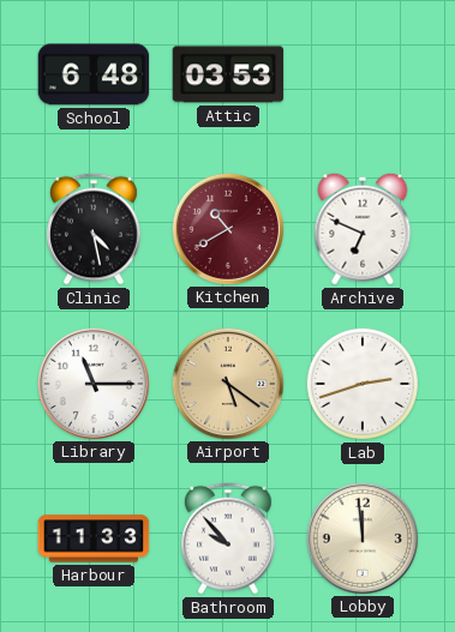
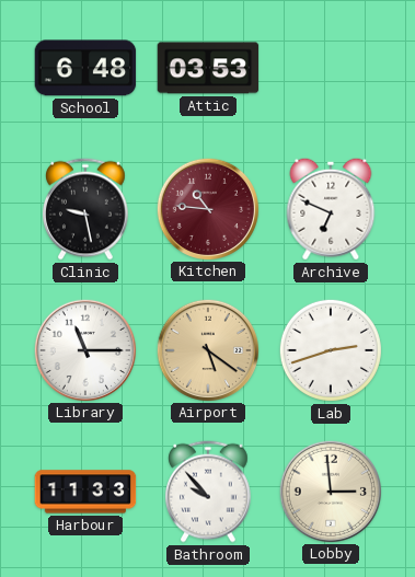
Clinic: 4:28 -> 9:28
Kitchen: 10:40 -> 10:46
Lobby: 11:59 -> 2:59
